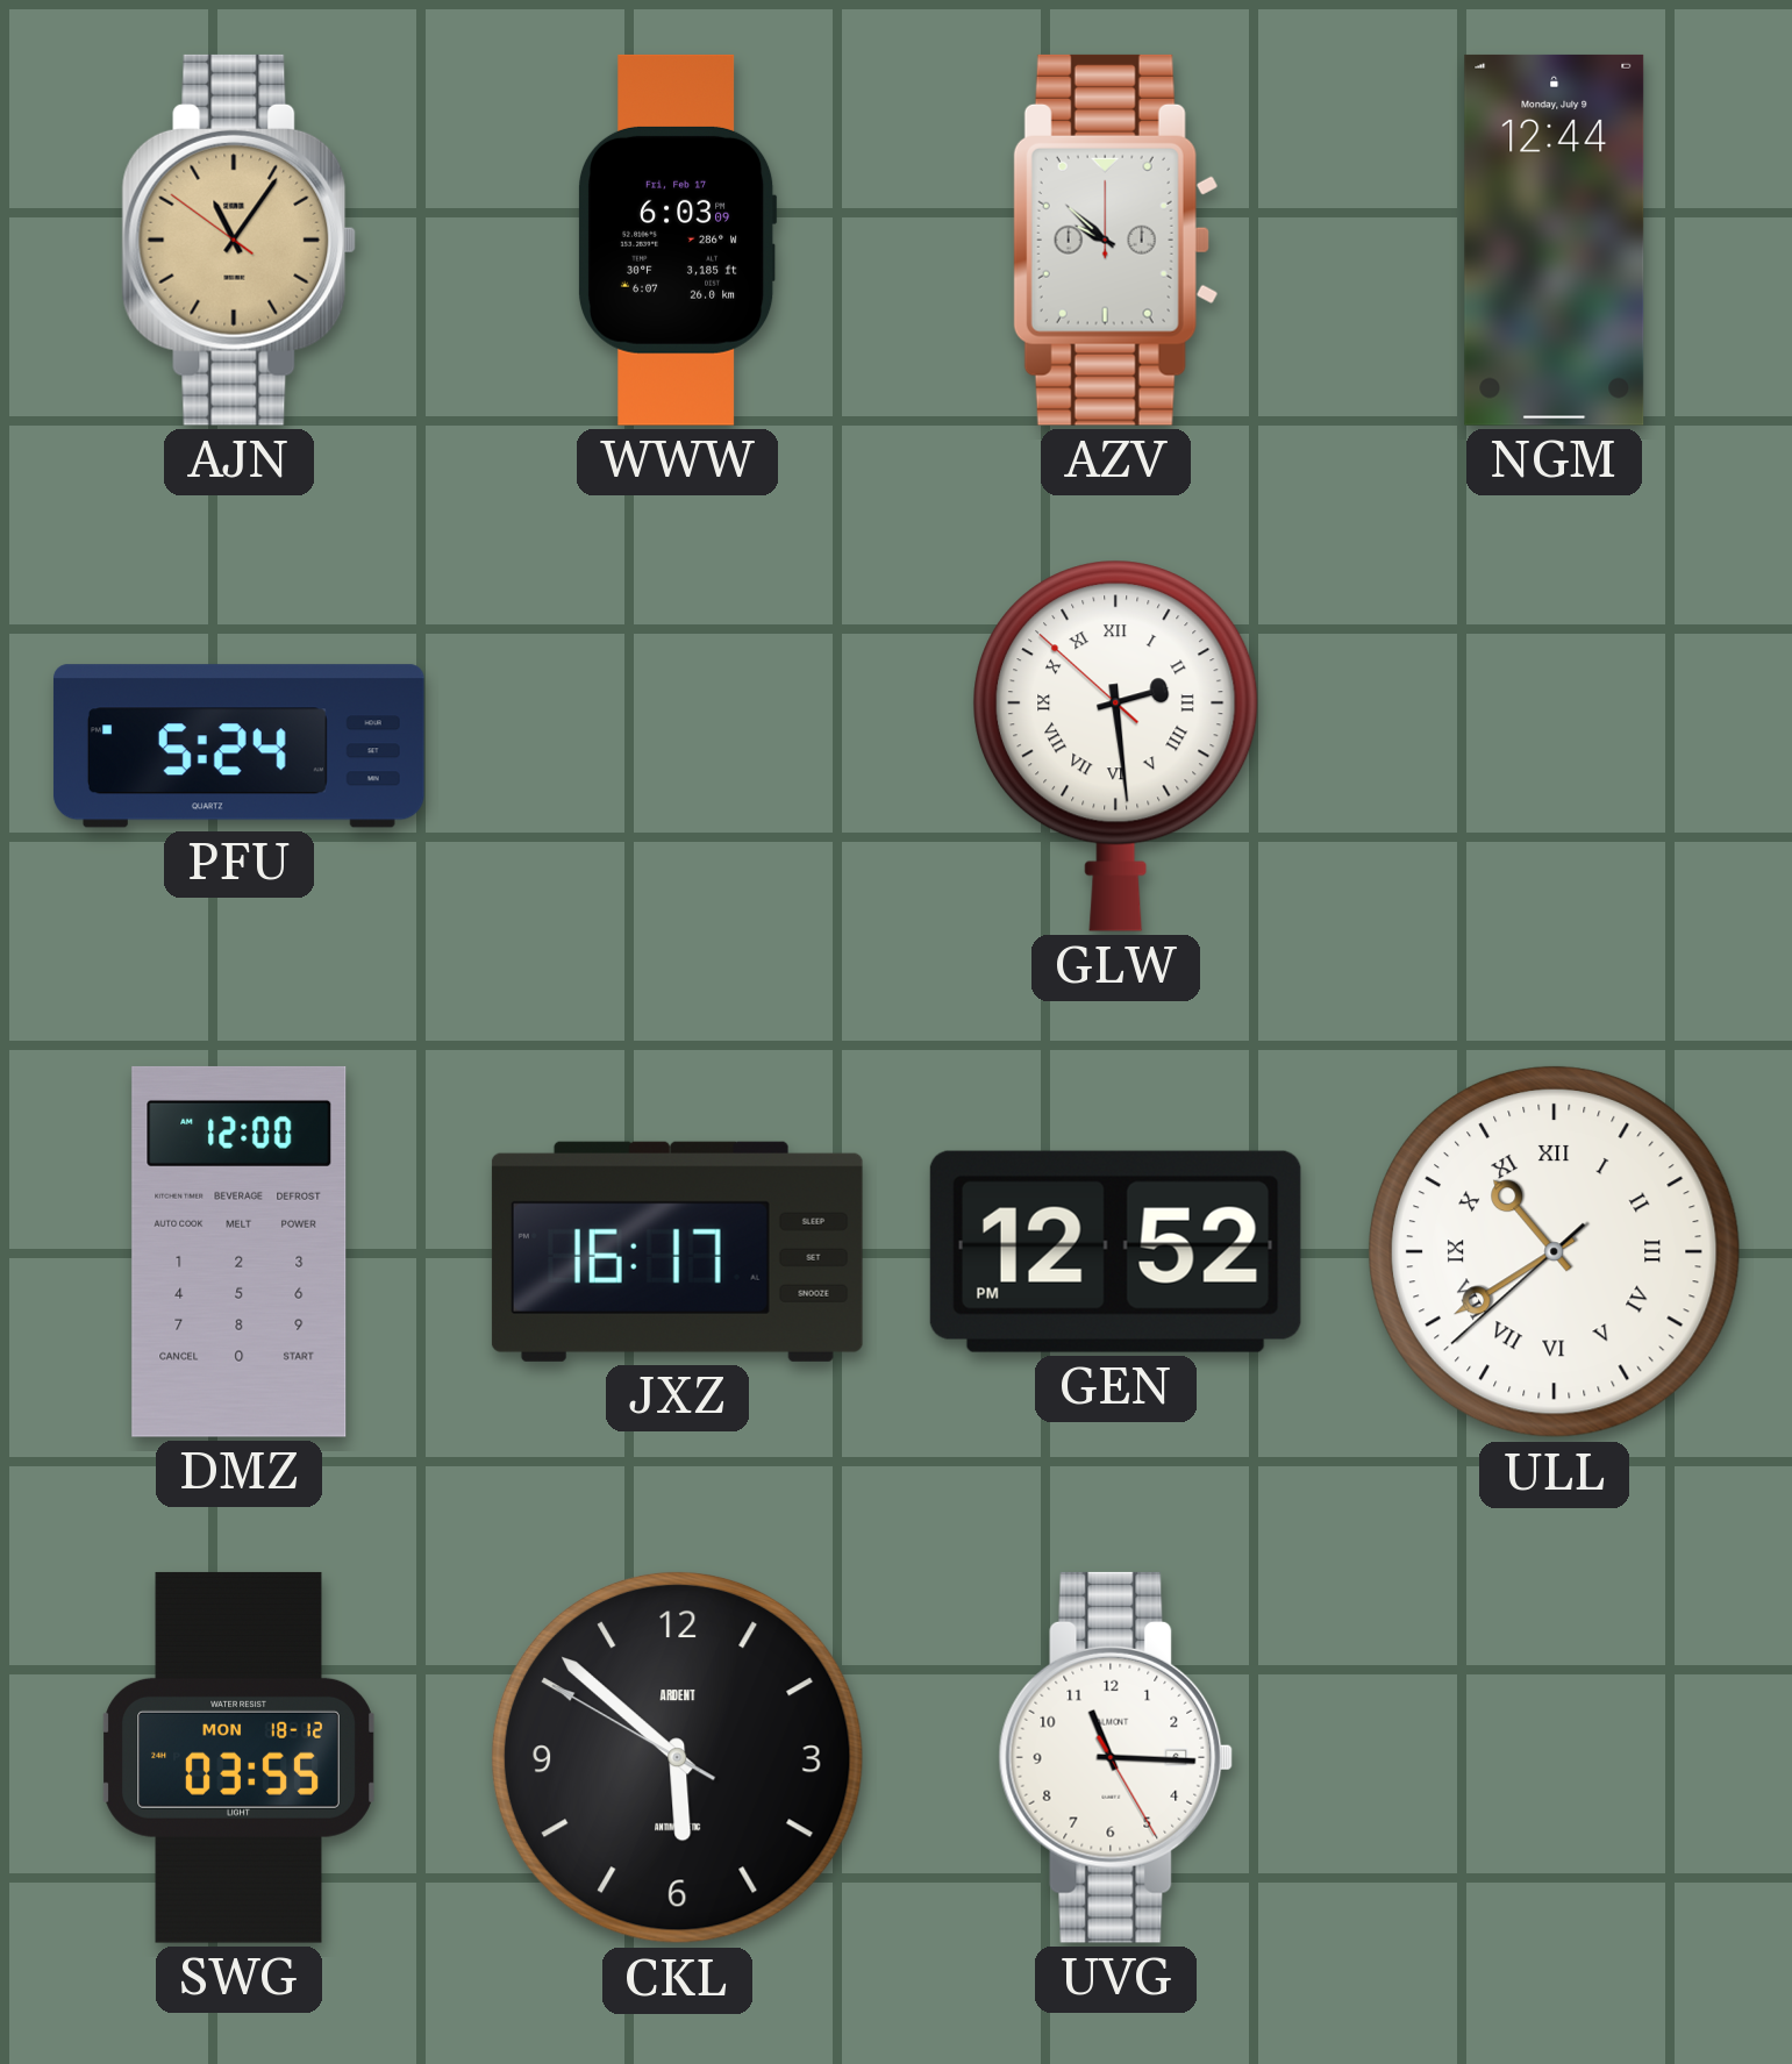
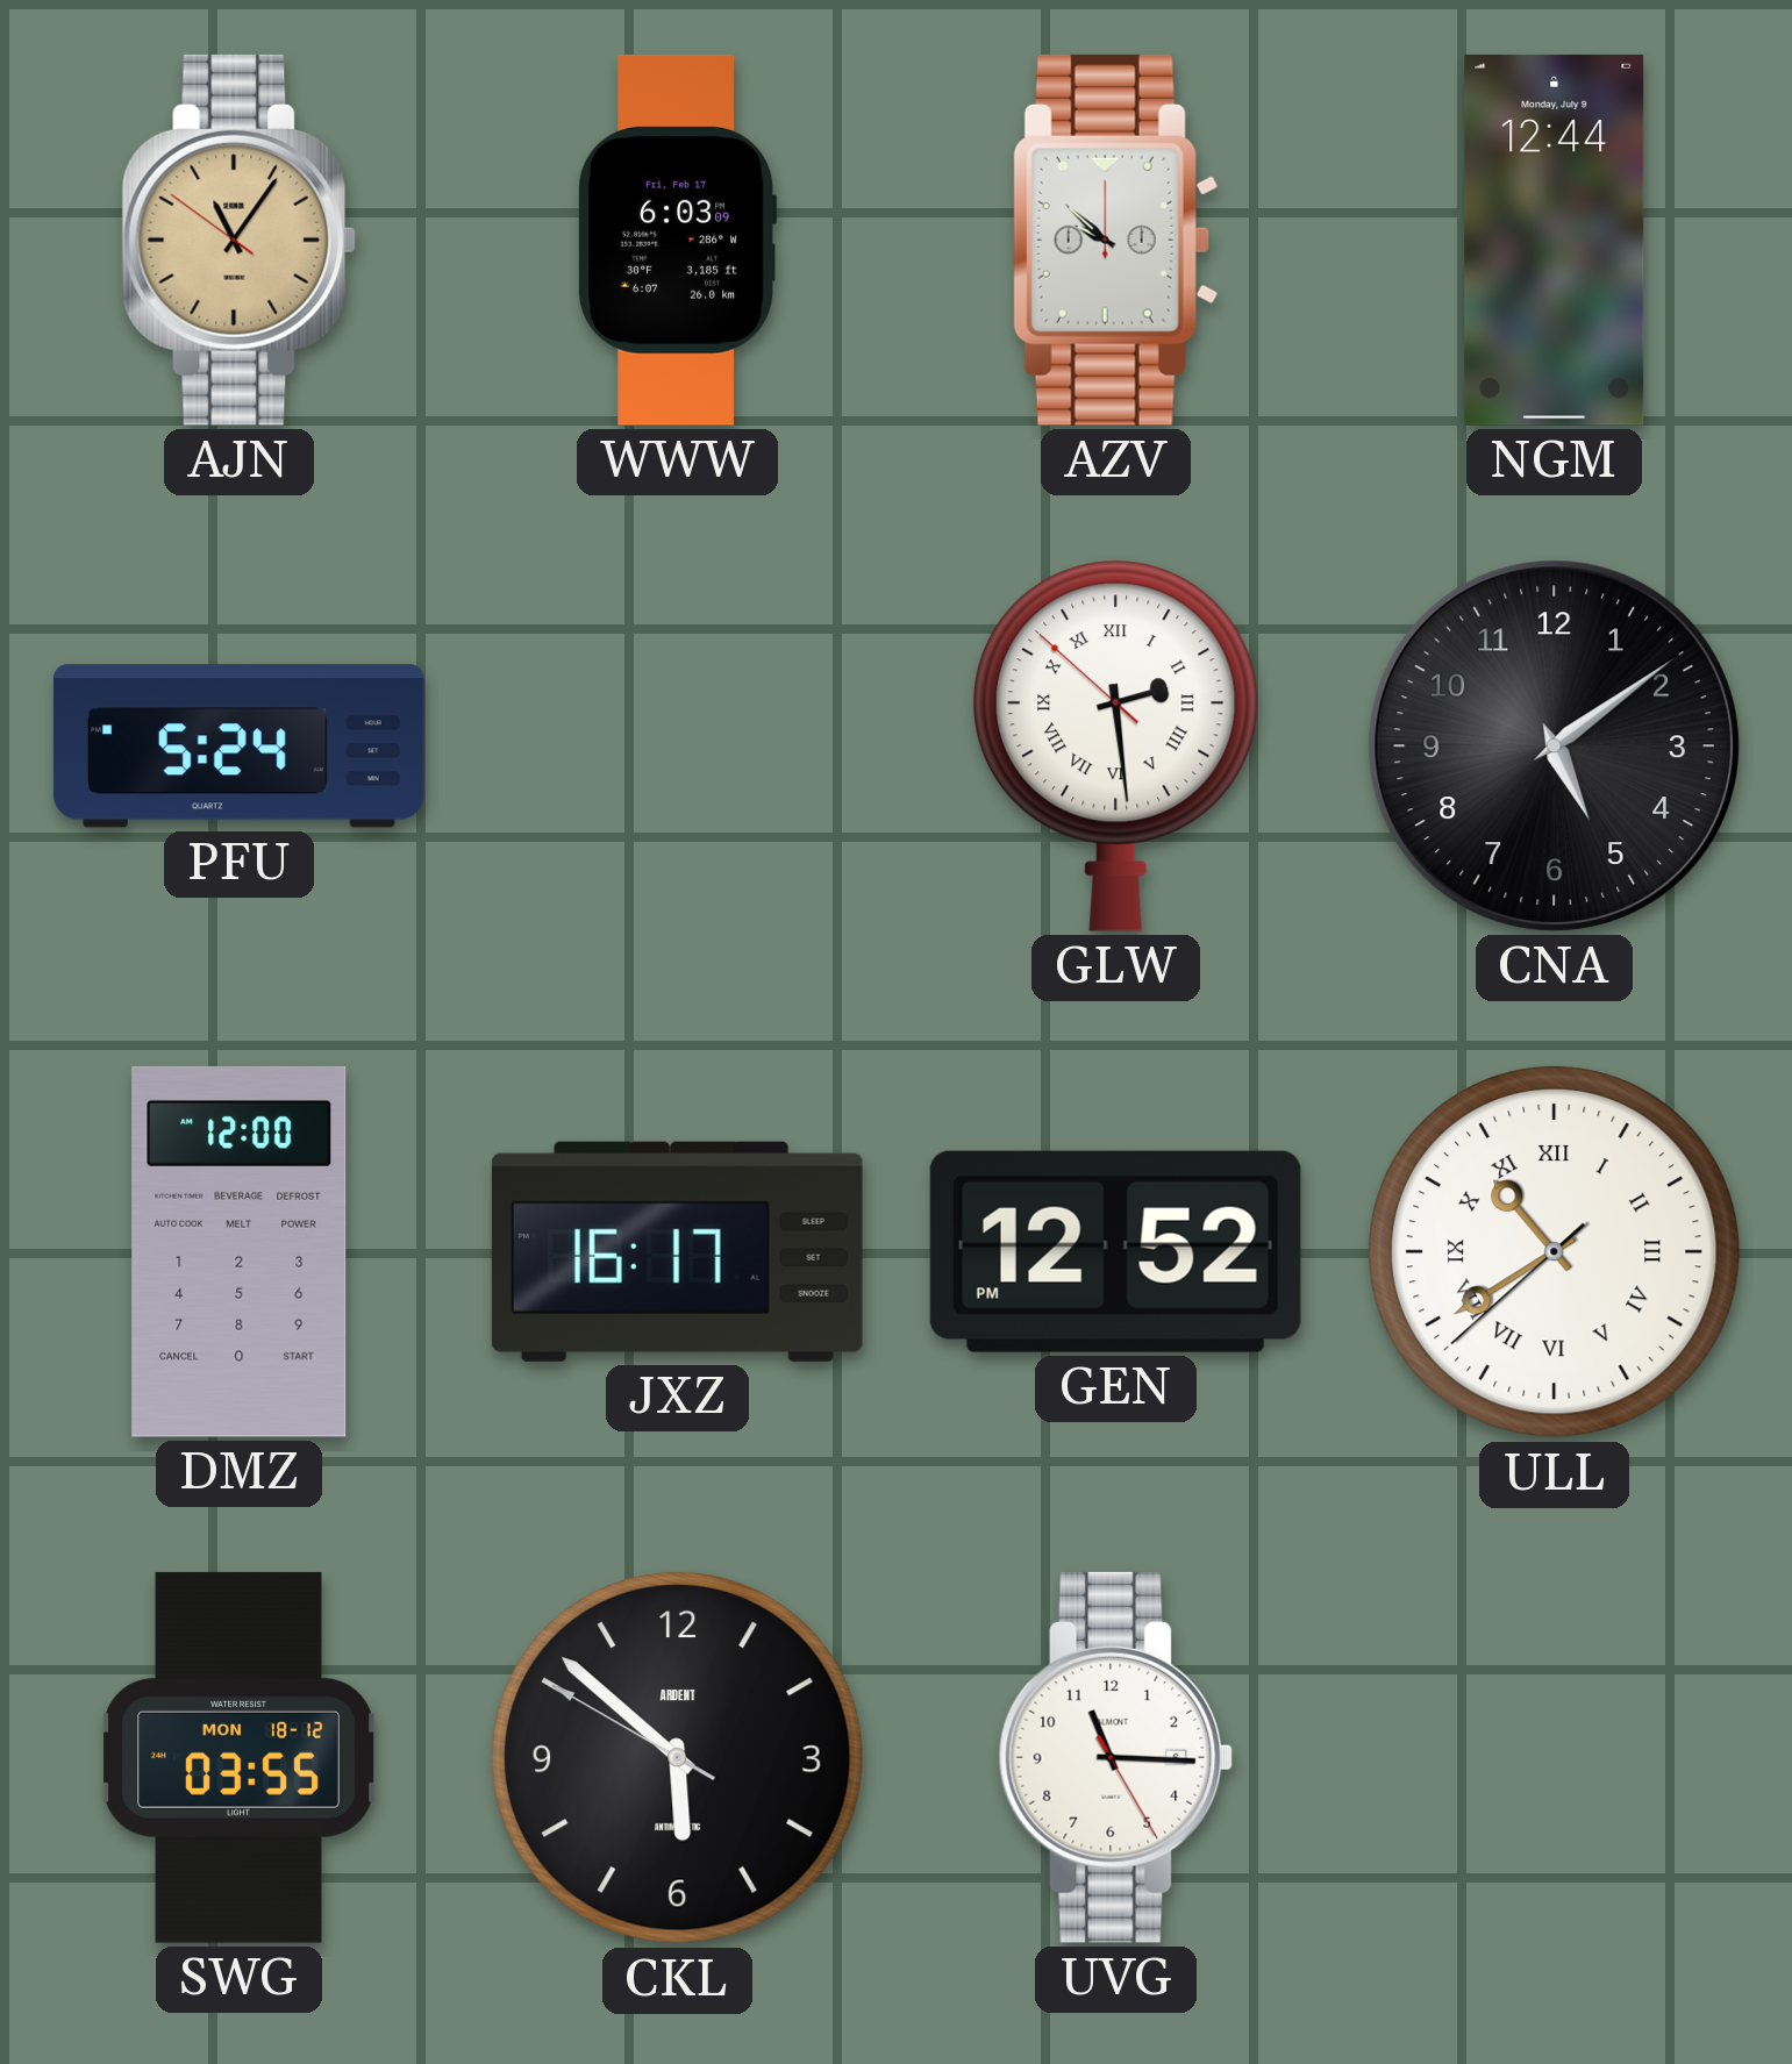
CNA: none -> 5:09
